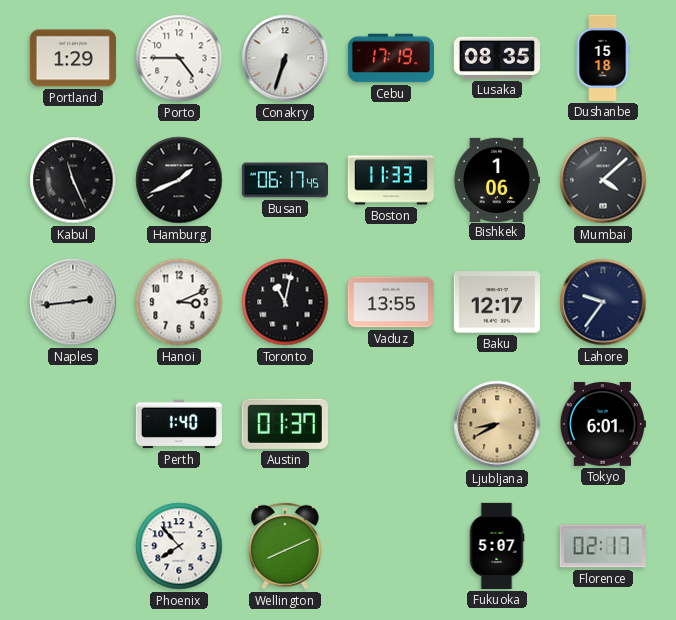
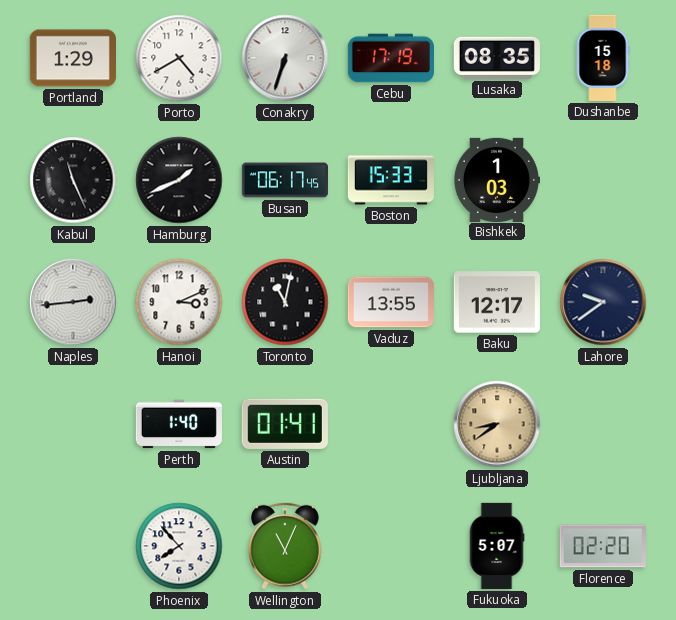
Porto: 4:45 -> 4:40
Boston: 11:33 -> 15:33
Bishkek: 1:06 -> 1:03
Mumbai: 4:08 -> none
Lahore: 9:36 -> 9:39
Austin: 01:37 -> 01:41
Ljubljana: 8:40 -> 8:39
Tokyo: 6:01 -> none
Wellington: 8:11 -> 11:04
Florence: 02:17 -> 02:20
